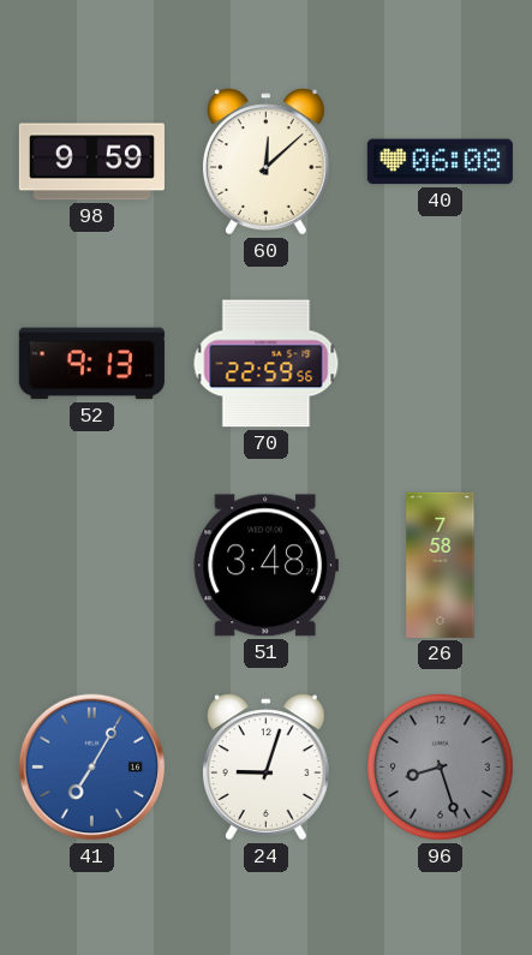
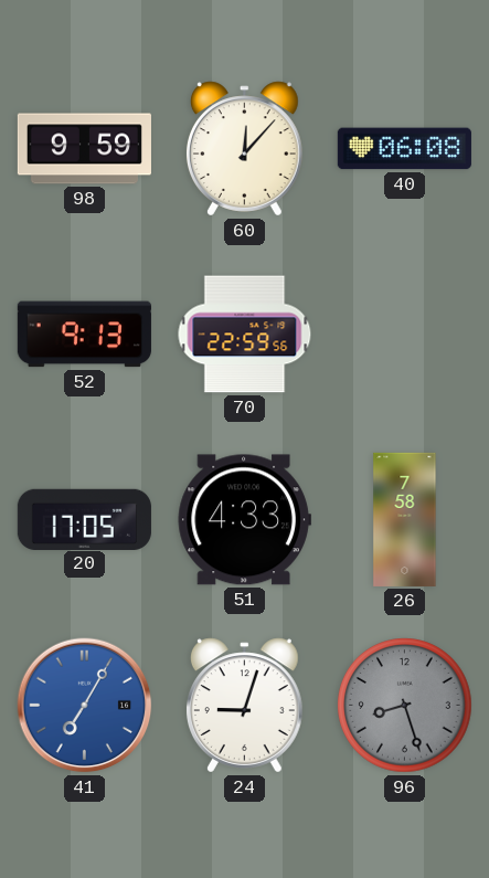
60: 12:08 -> 12:07
20: none -> 17:05
51: 3:48 -> 4:33
